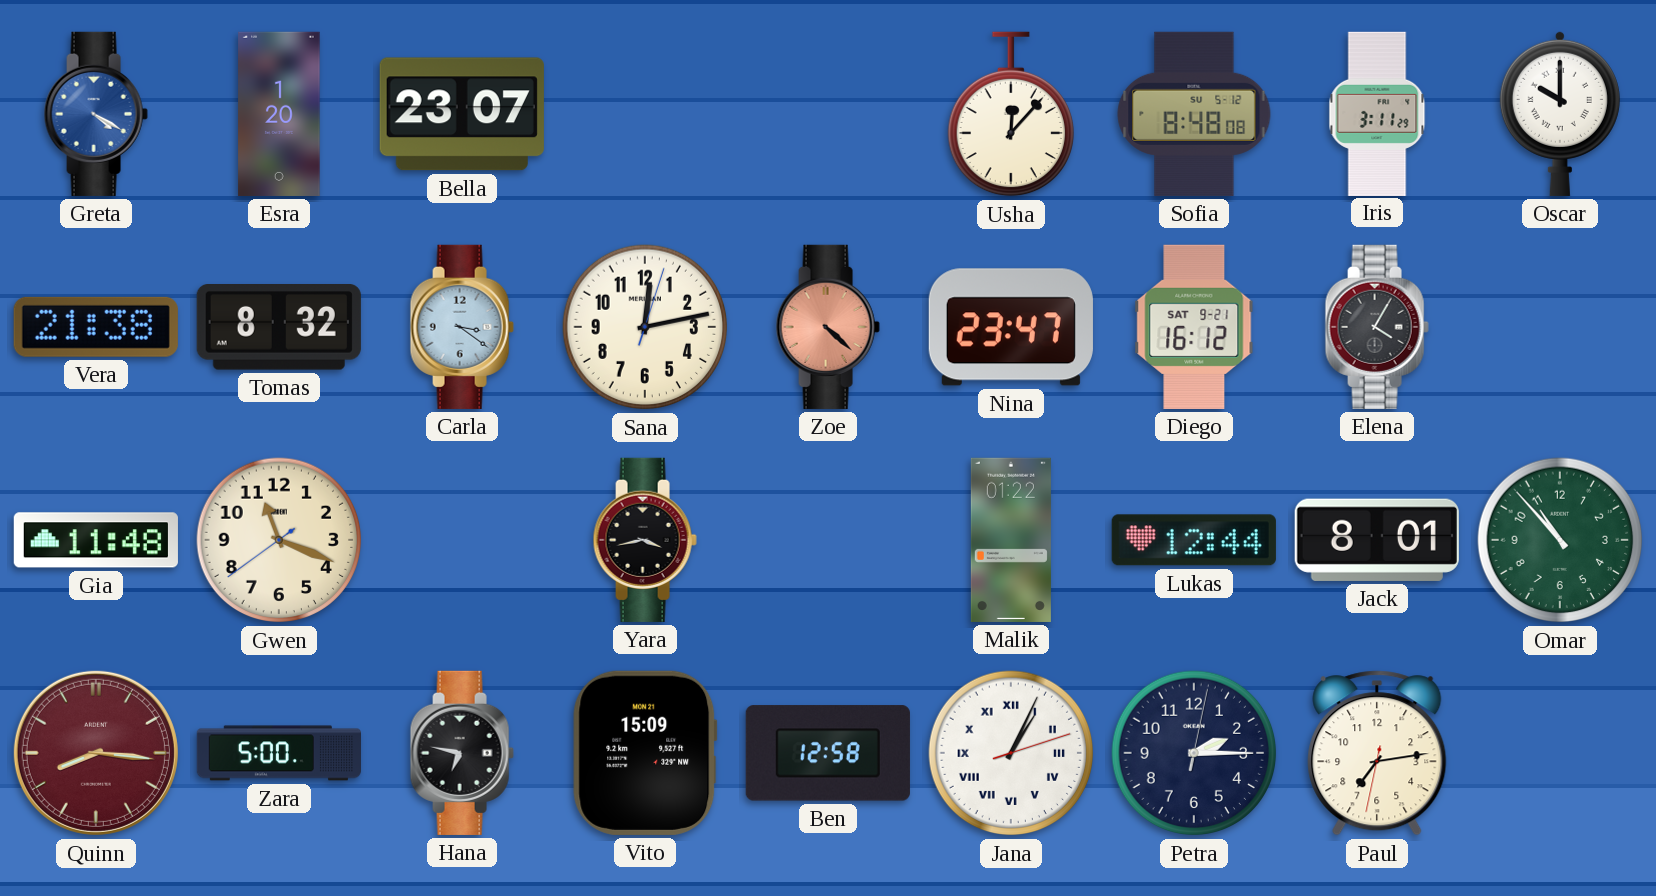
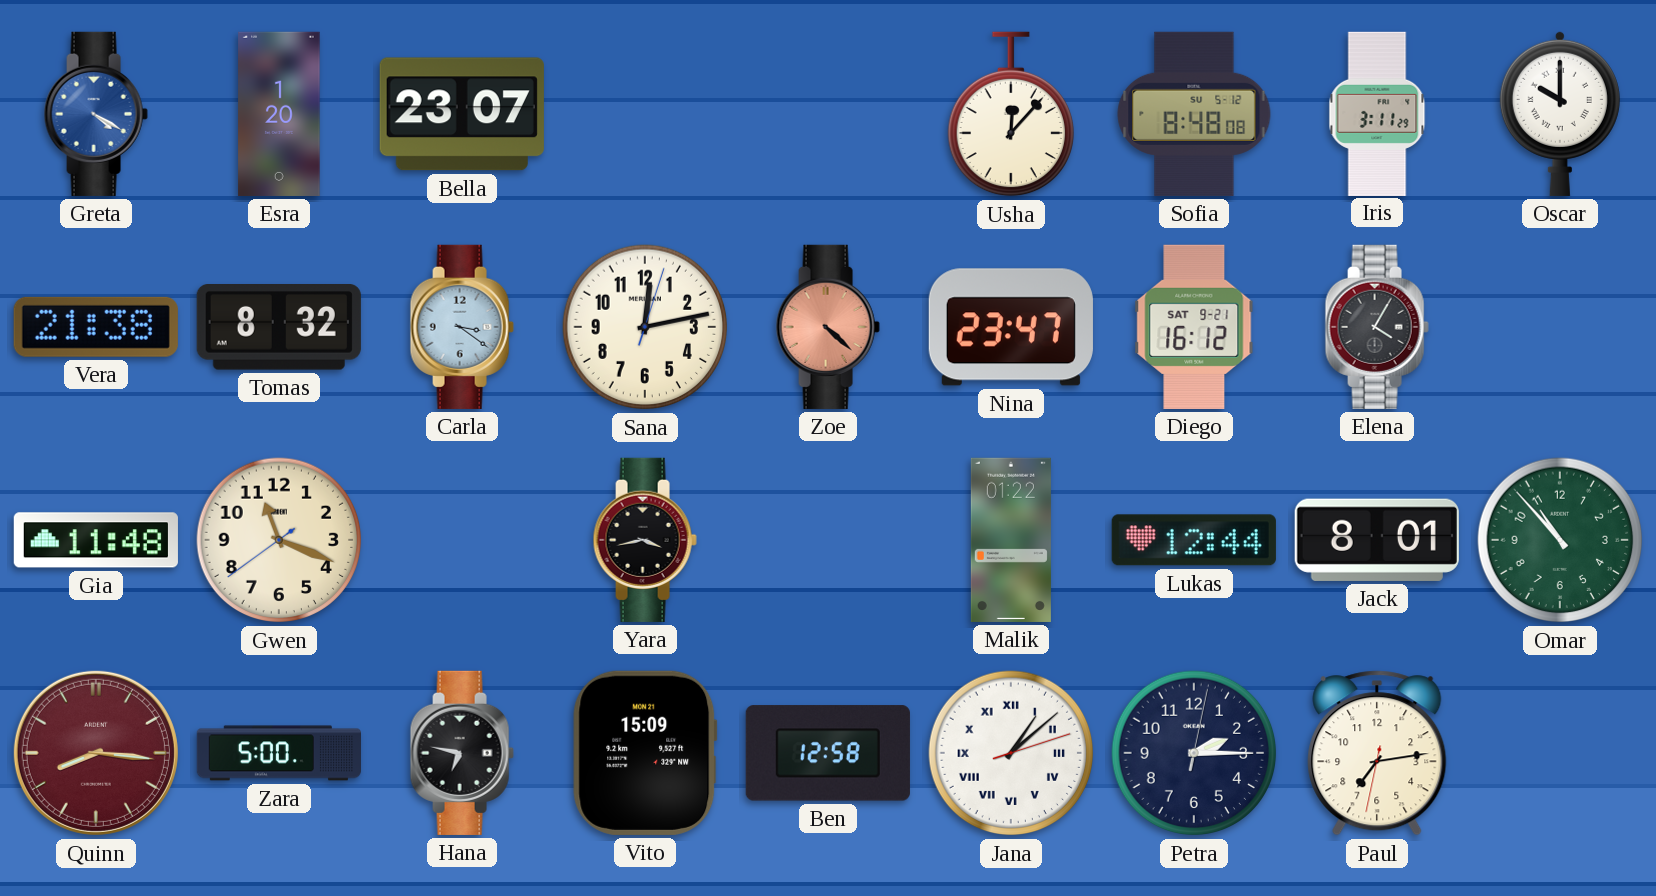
Jana: 1:04 -> 1:08
